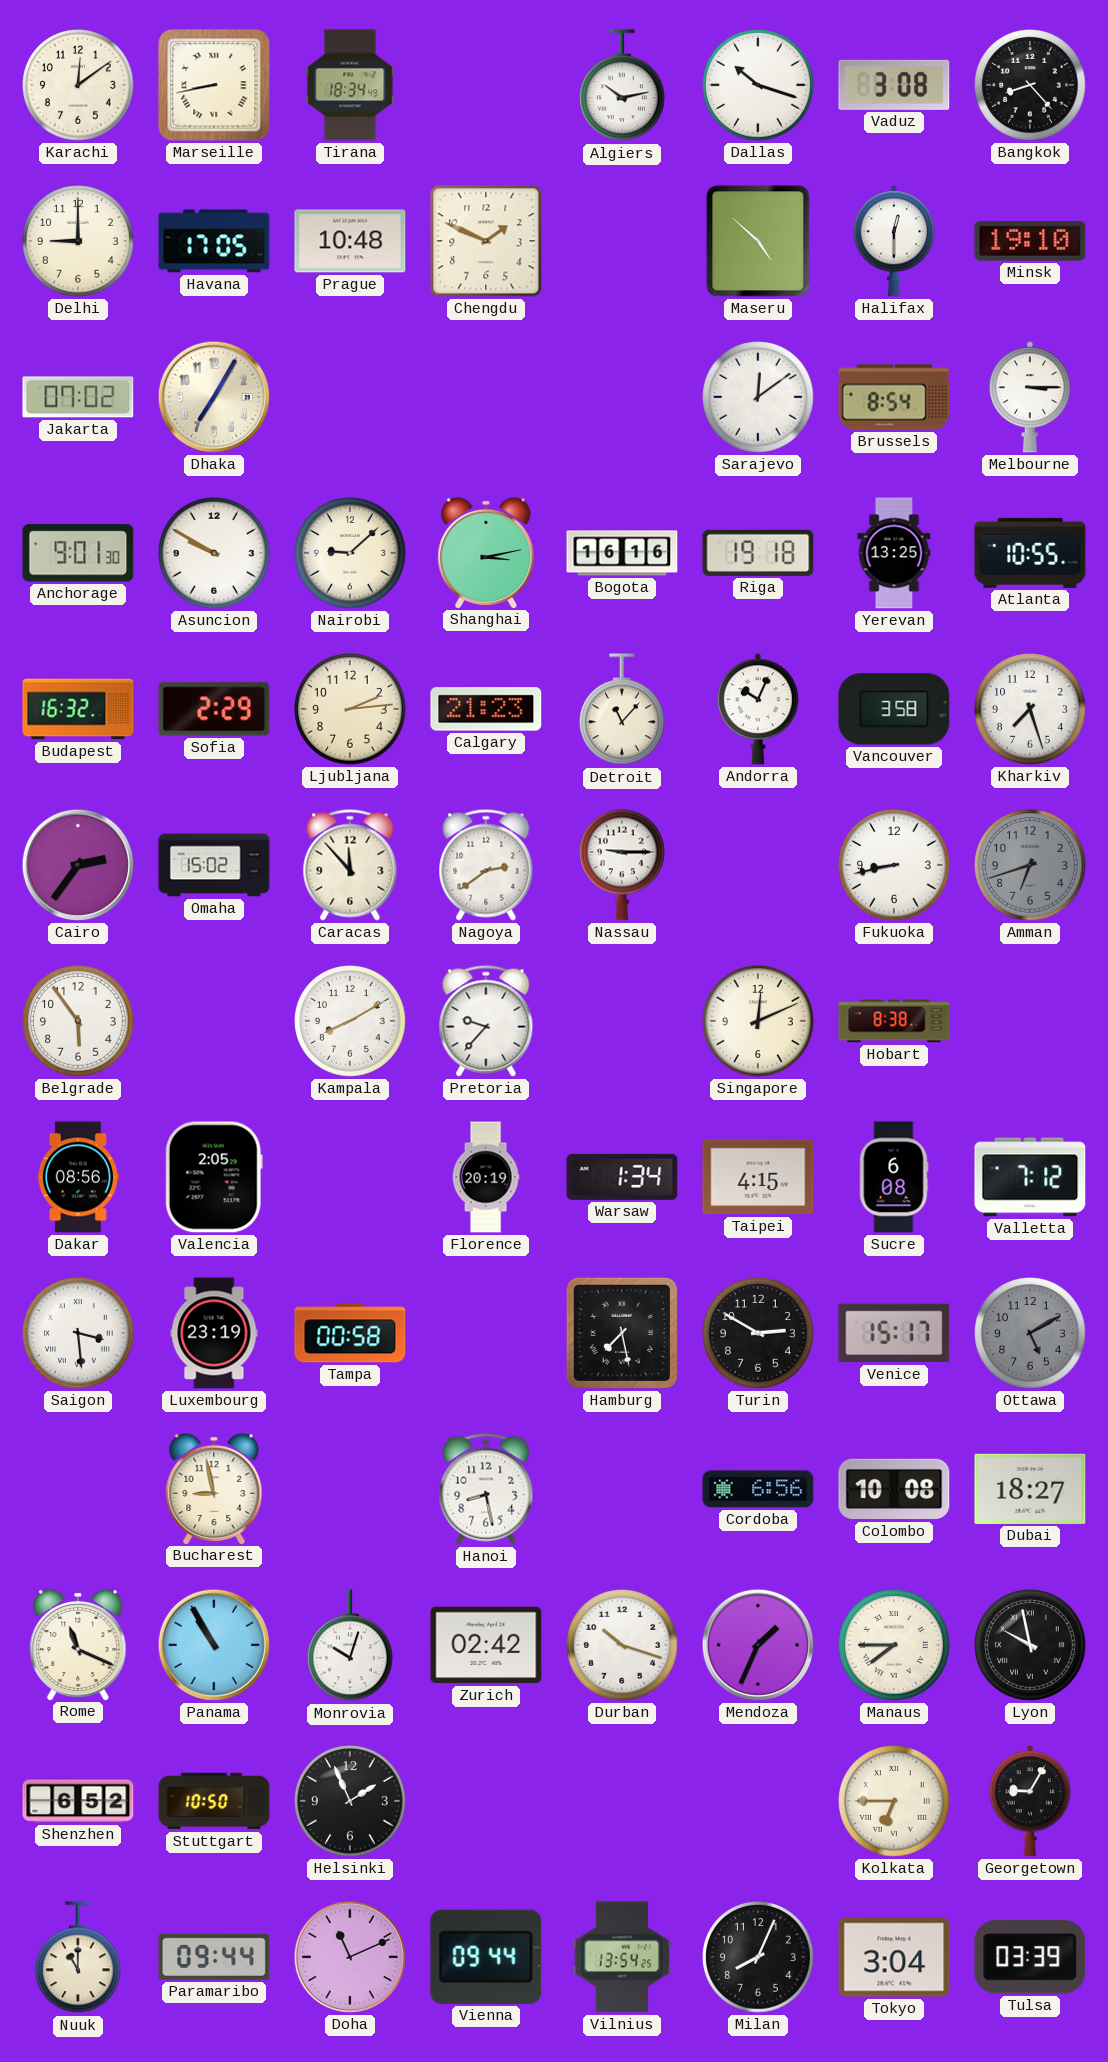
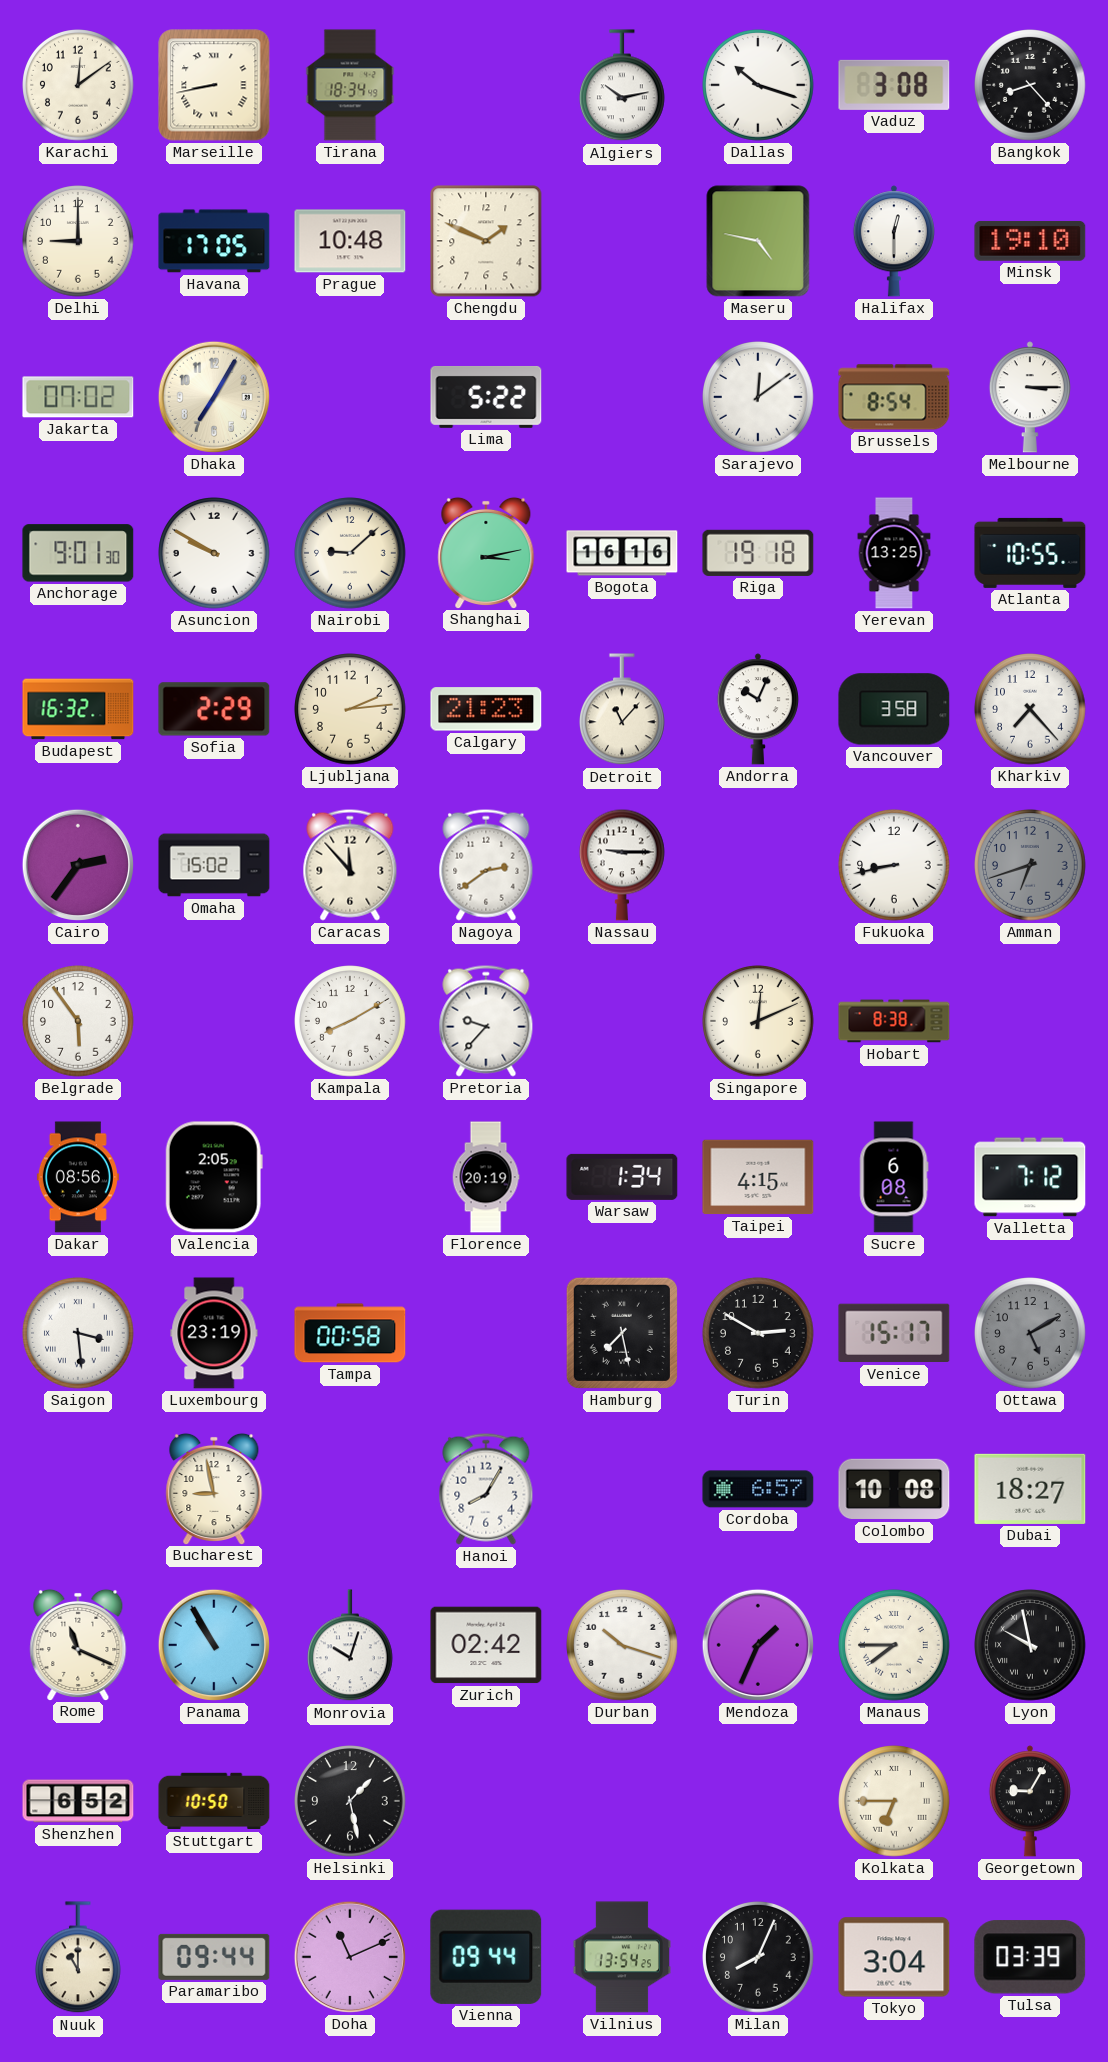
Maseru: 4:52 -> 4:47
Lima: none -> 5:22
Kharkiv: 7:27 -> 7:23
Hanoi: 8:28 -> 8:05
Cordoba: 6:56 -> 6:57
Helsinki: 1:56 -> 1:28
